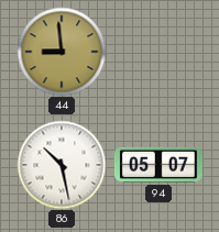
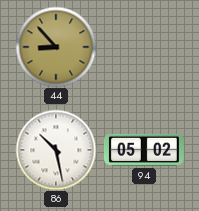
44: 8:59 -> 8:53
94: 05:07 -> 05:02
